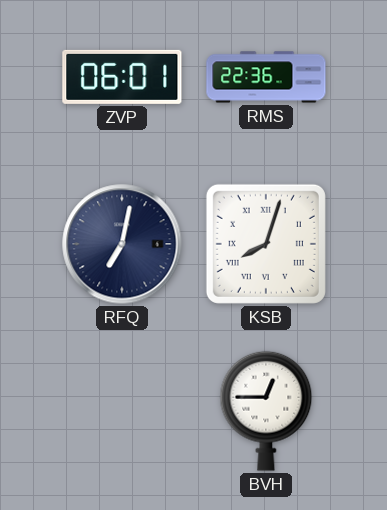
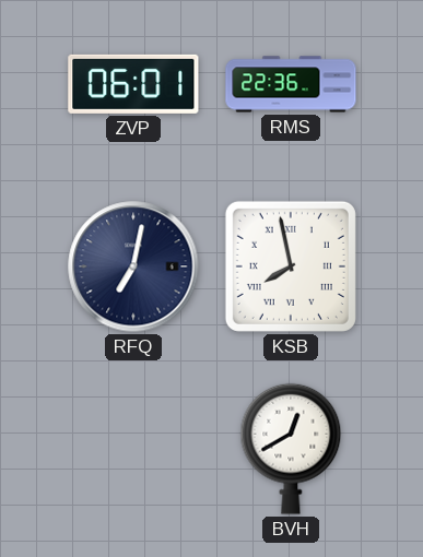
KSB: 8:03 -> 7:58
BVH: 12:45 -> 12:40
